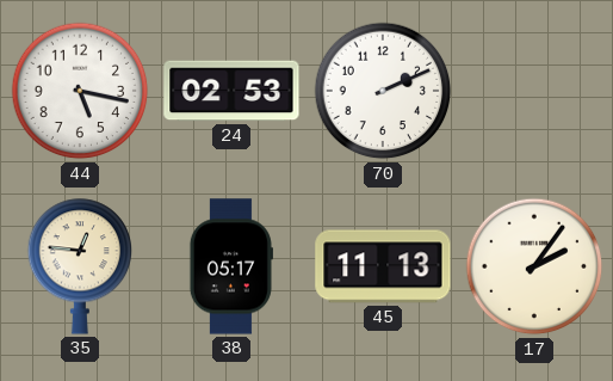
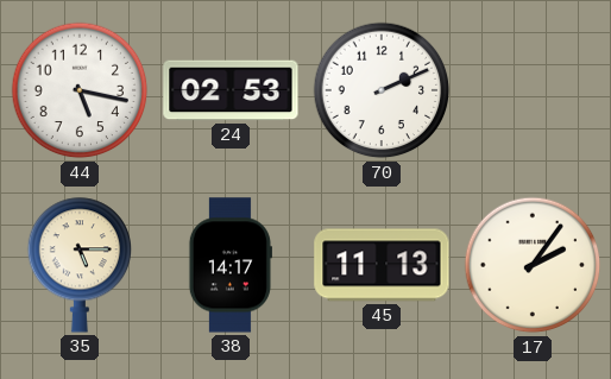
35: 12:46 -> 5:15
38: 05:17 -> 14:17
